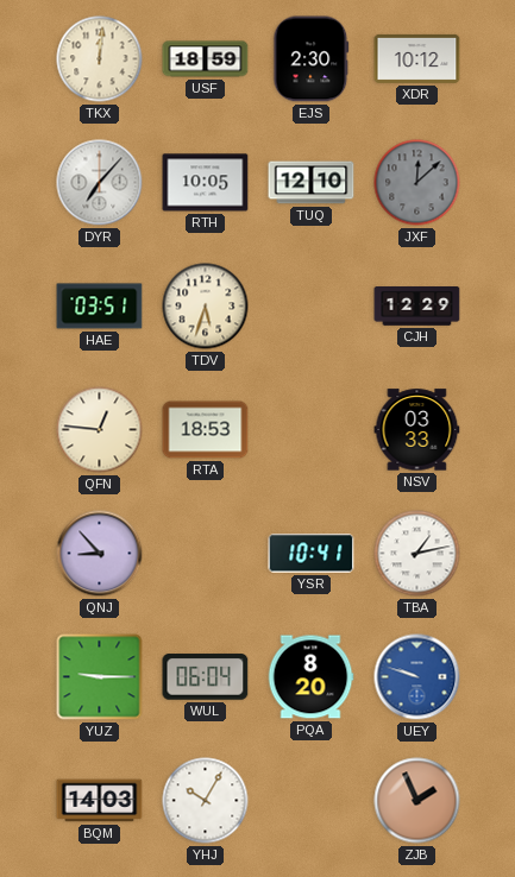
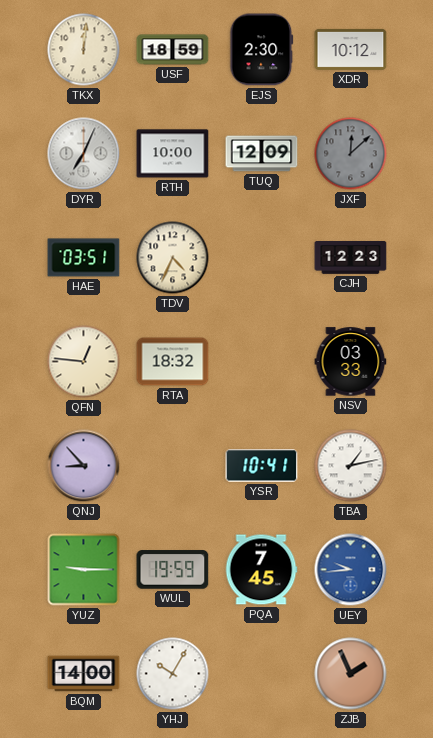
DYR: 7:07 -> 7:04
RTH: 10:05 -> 10:00
TUQ: 12:10 -> 12:09
TDV: 5:33 -> 4:34
CJH: 12:29 -> 12:23
RTA: 18:53 -> 18:32
WUL: 06:04 -> 19:59
PQA: 8:20 -> 7:45
UEY: 9:48 -> 9:44
BQM: 14:03 -> 14:00
